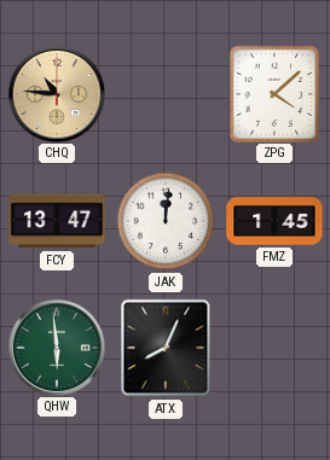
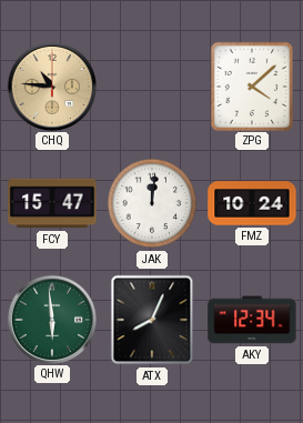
FCY: 13:47 -> 15:47
FMZ: 1:45 -> 10:24
AKY: none -> 12:34
